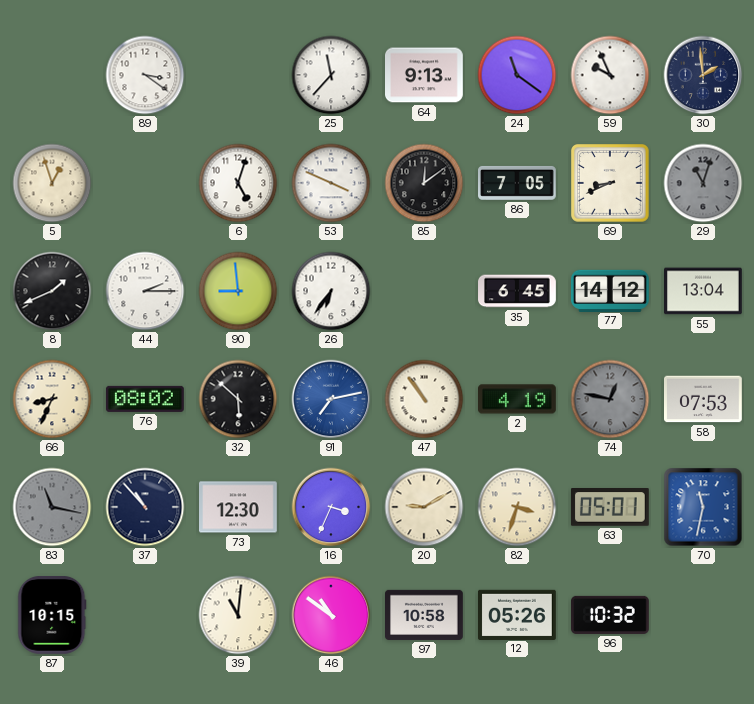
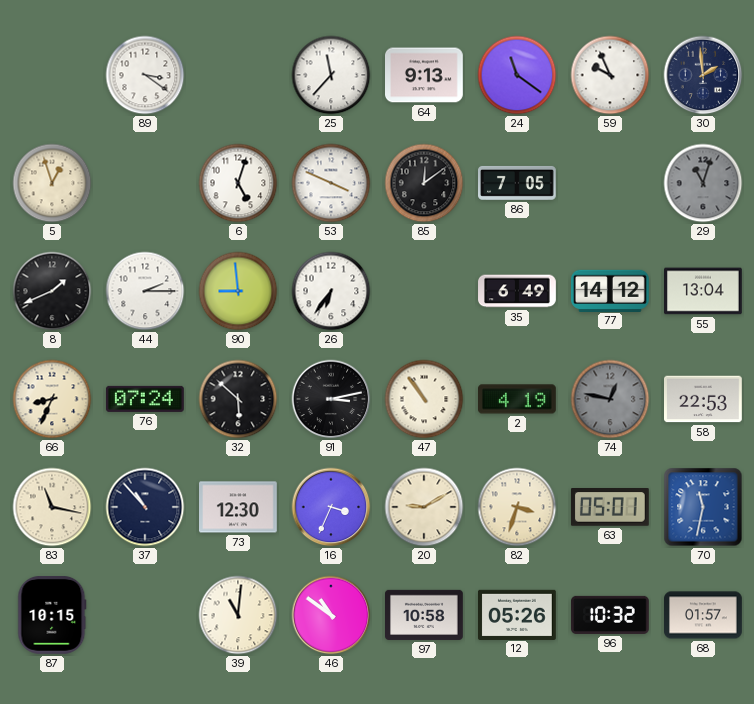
69: 8:41 -> none
35: 6:45 -> 6:49
76: 08:02 -> 07:24
91: 7:13 -> 3:13
91 dial: blue -> black
58: 07:53 -> 22:53
83 dial: grey -> cream
68: none -> 01:57
